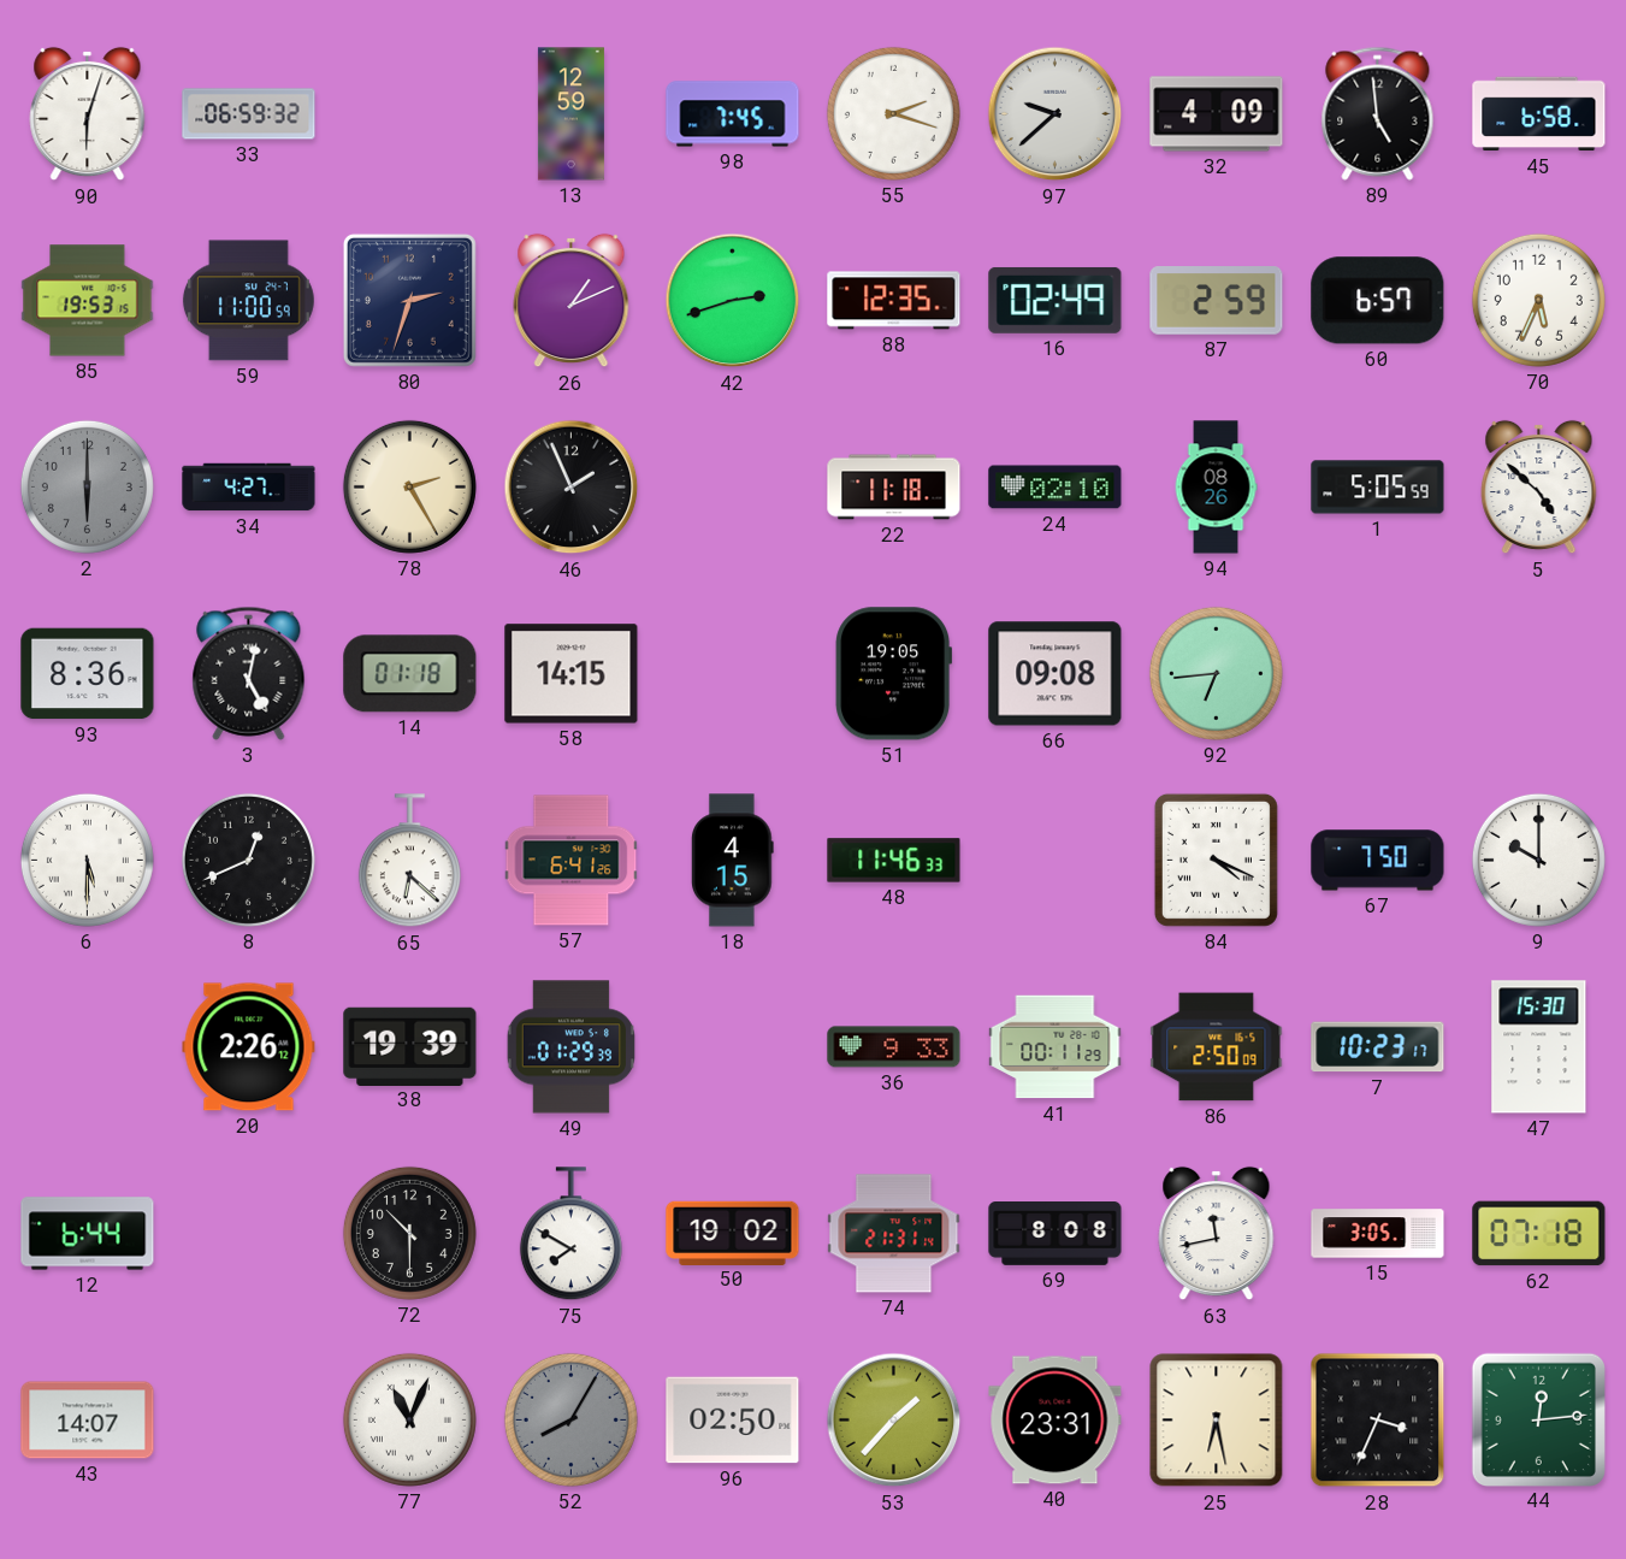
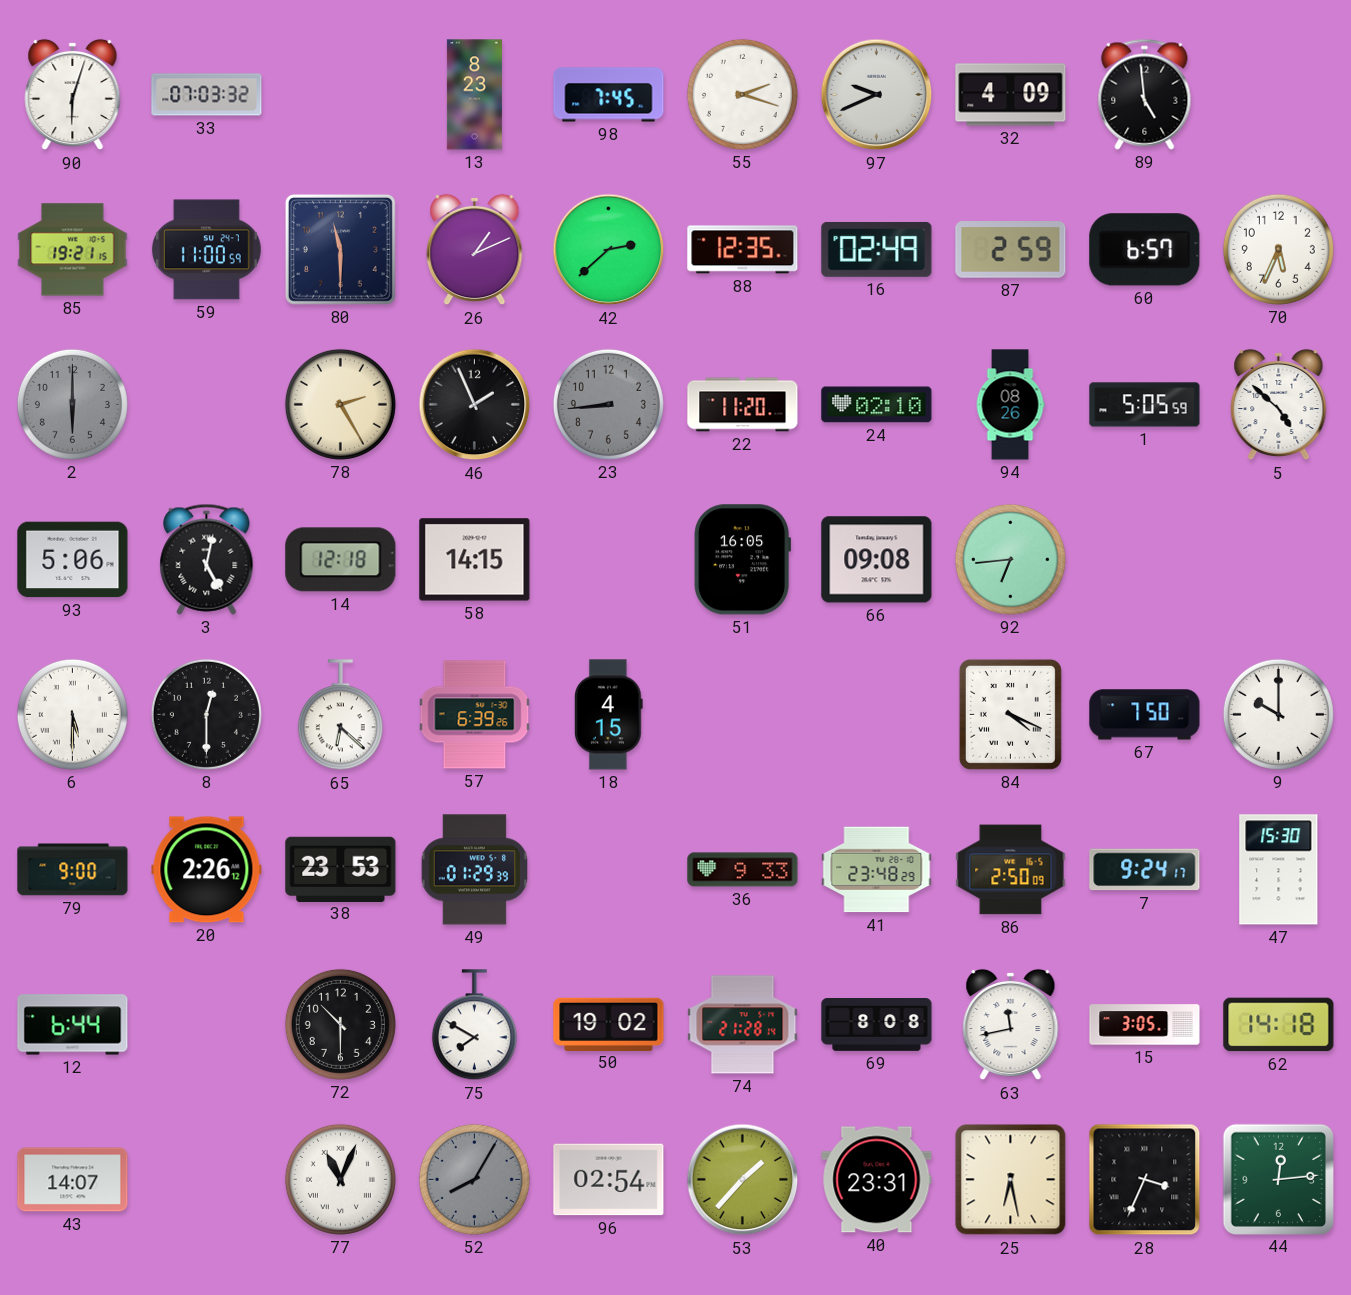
33: 06:59 -> 07:03
13: 12:59 -> 8:23
97: 9:38 -> 9:41
45: 6:58 -> none
85: 19:53 -> 19:21
80: 2:33 -> 11:30
42: 2:42 -> 2:38
34: 4:27 -> none
23: none -> 8:44
22: 11:18 -> 11:20
93: 8:36 -> 5:06
14: 01:18 -> 12:18
51: 19:05 -> 16:05
8: 12:41 -> 12:30
57: 6:41 -> 6:39
48: 11:46 -> none
79: none -> 9:00
38: 19:39 -> 23:53
41: 00:11 -> 23:48
7: 10:23 -> 9:24
74: 21:31 -> 21:28
62: 07:18 -> 14:18
96: 02:50 -> 02:54
